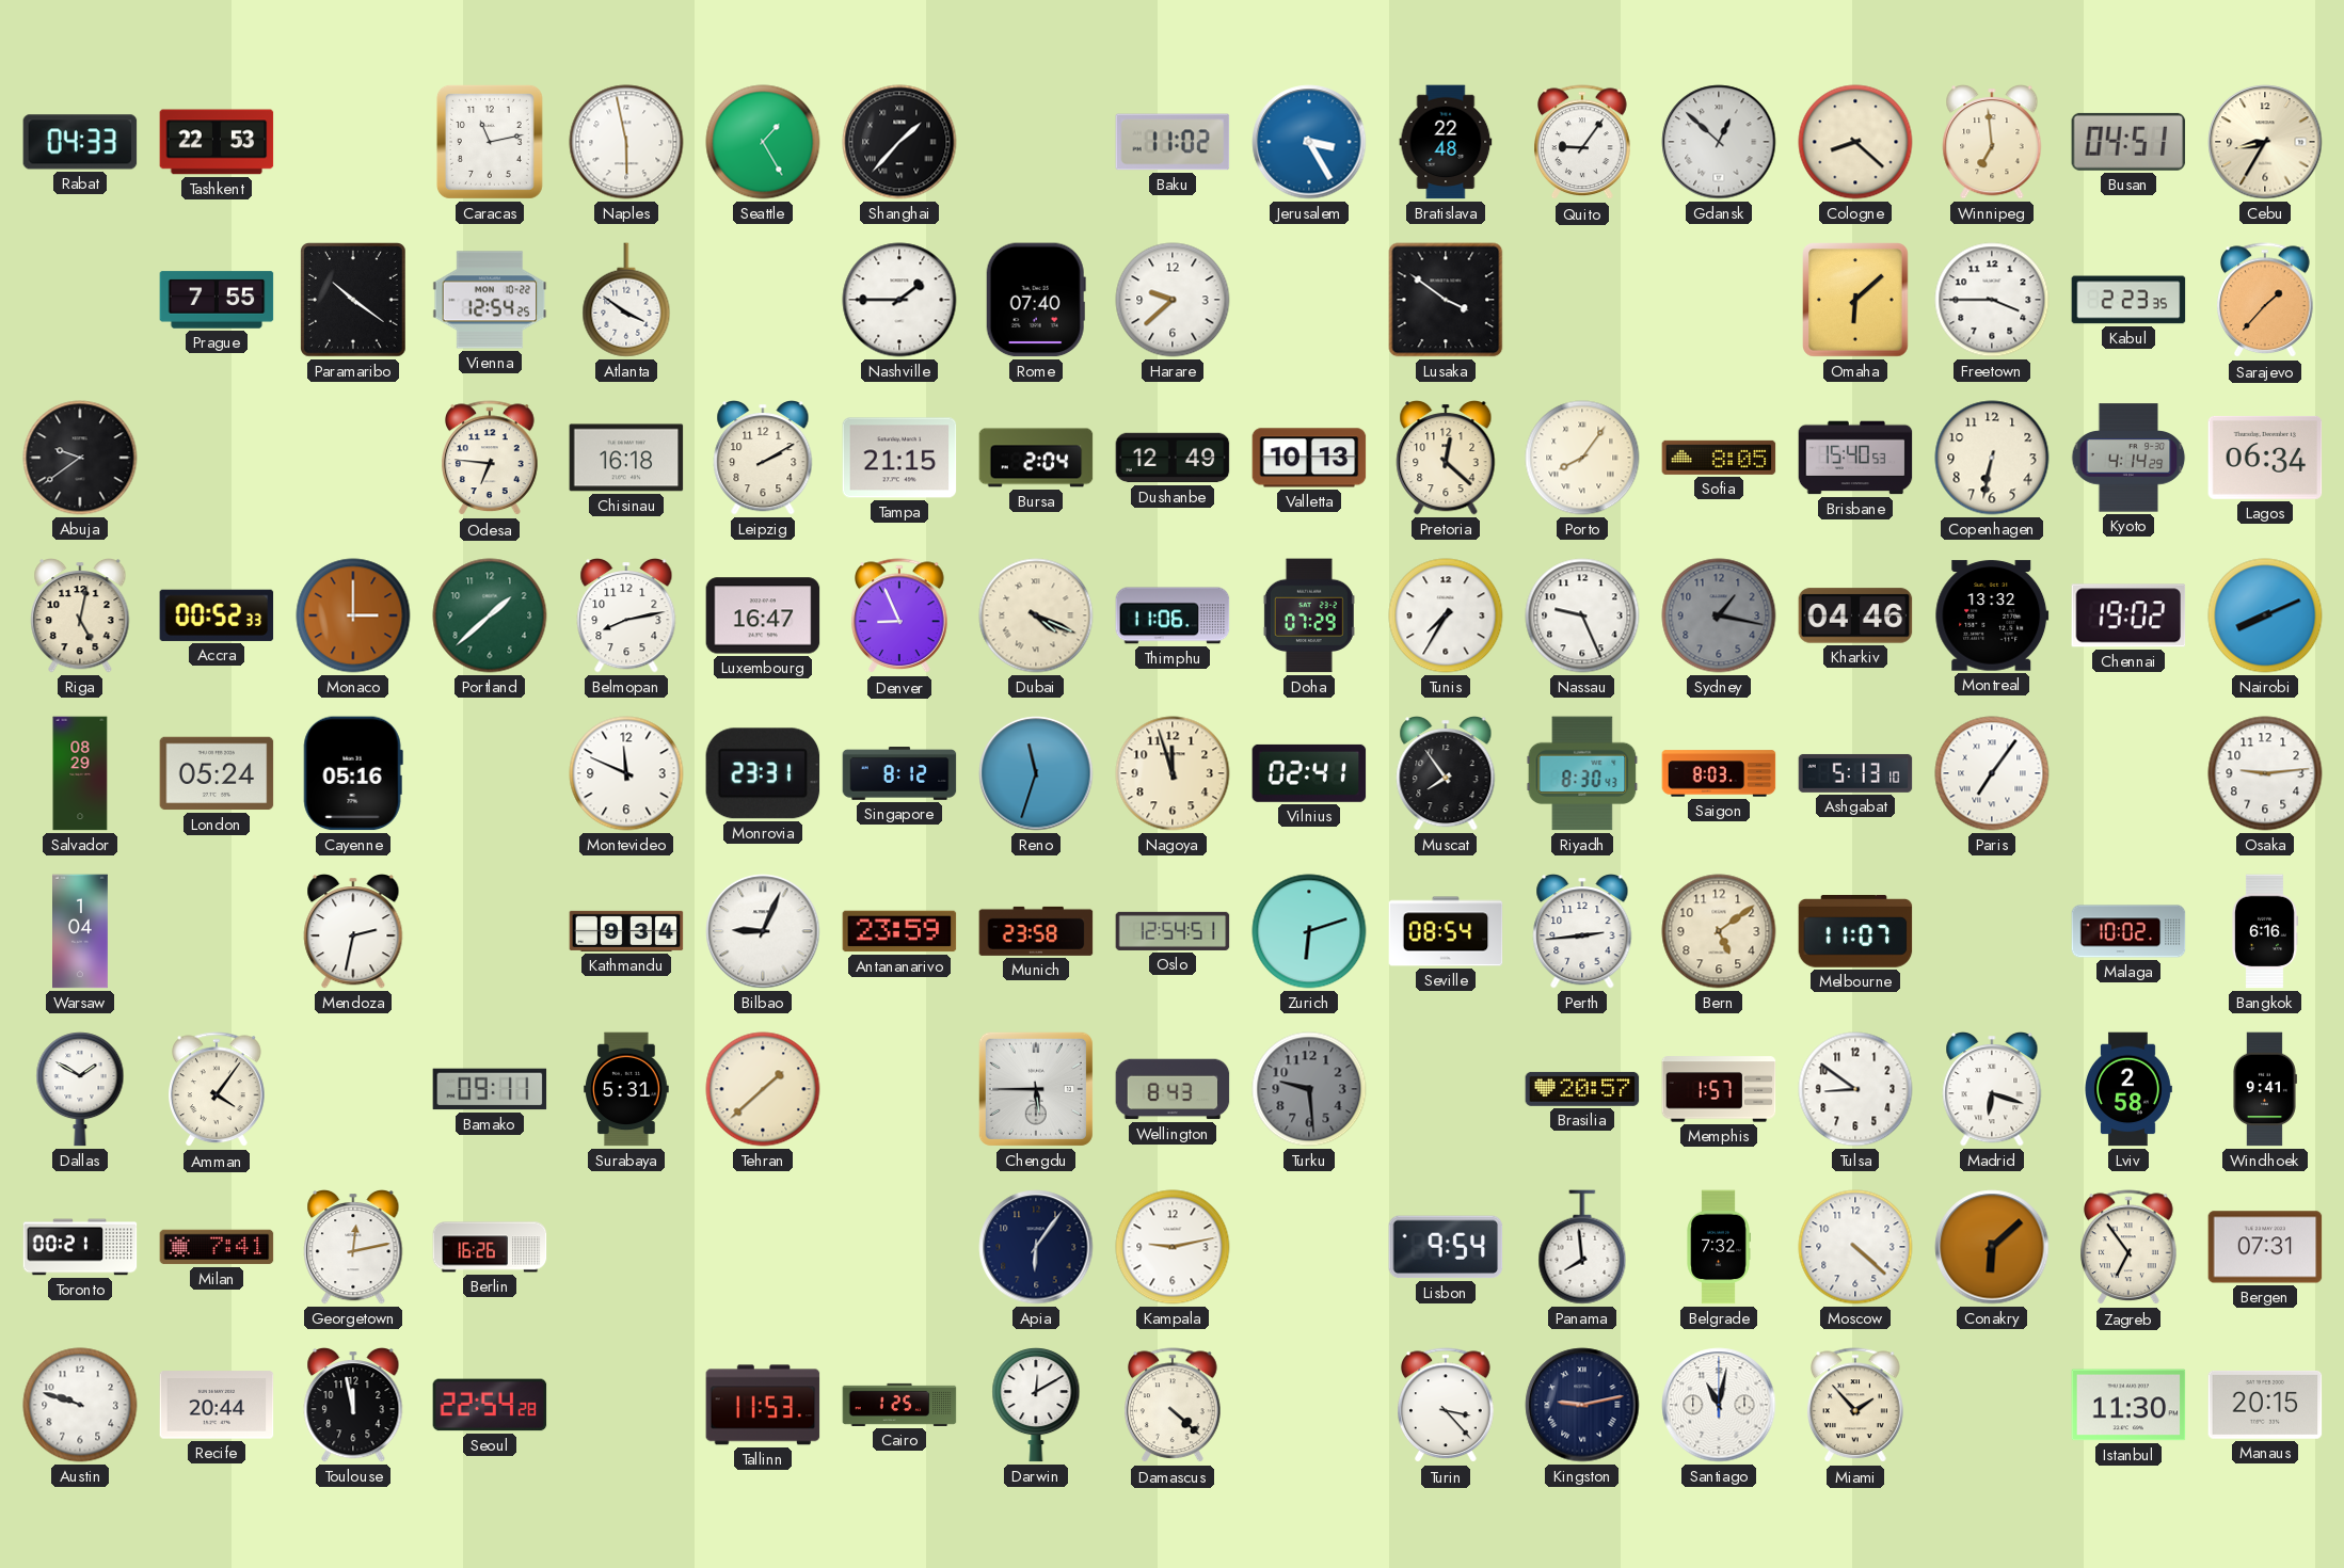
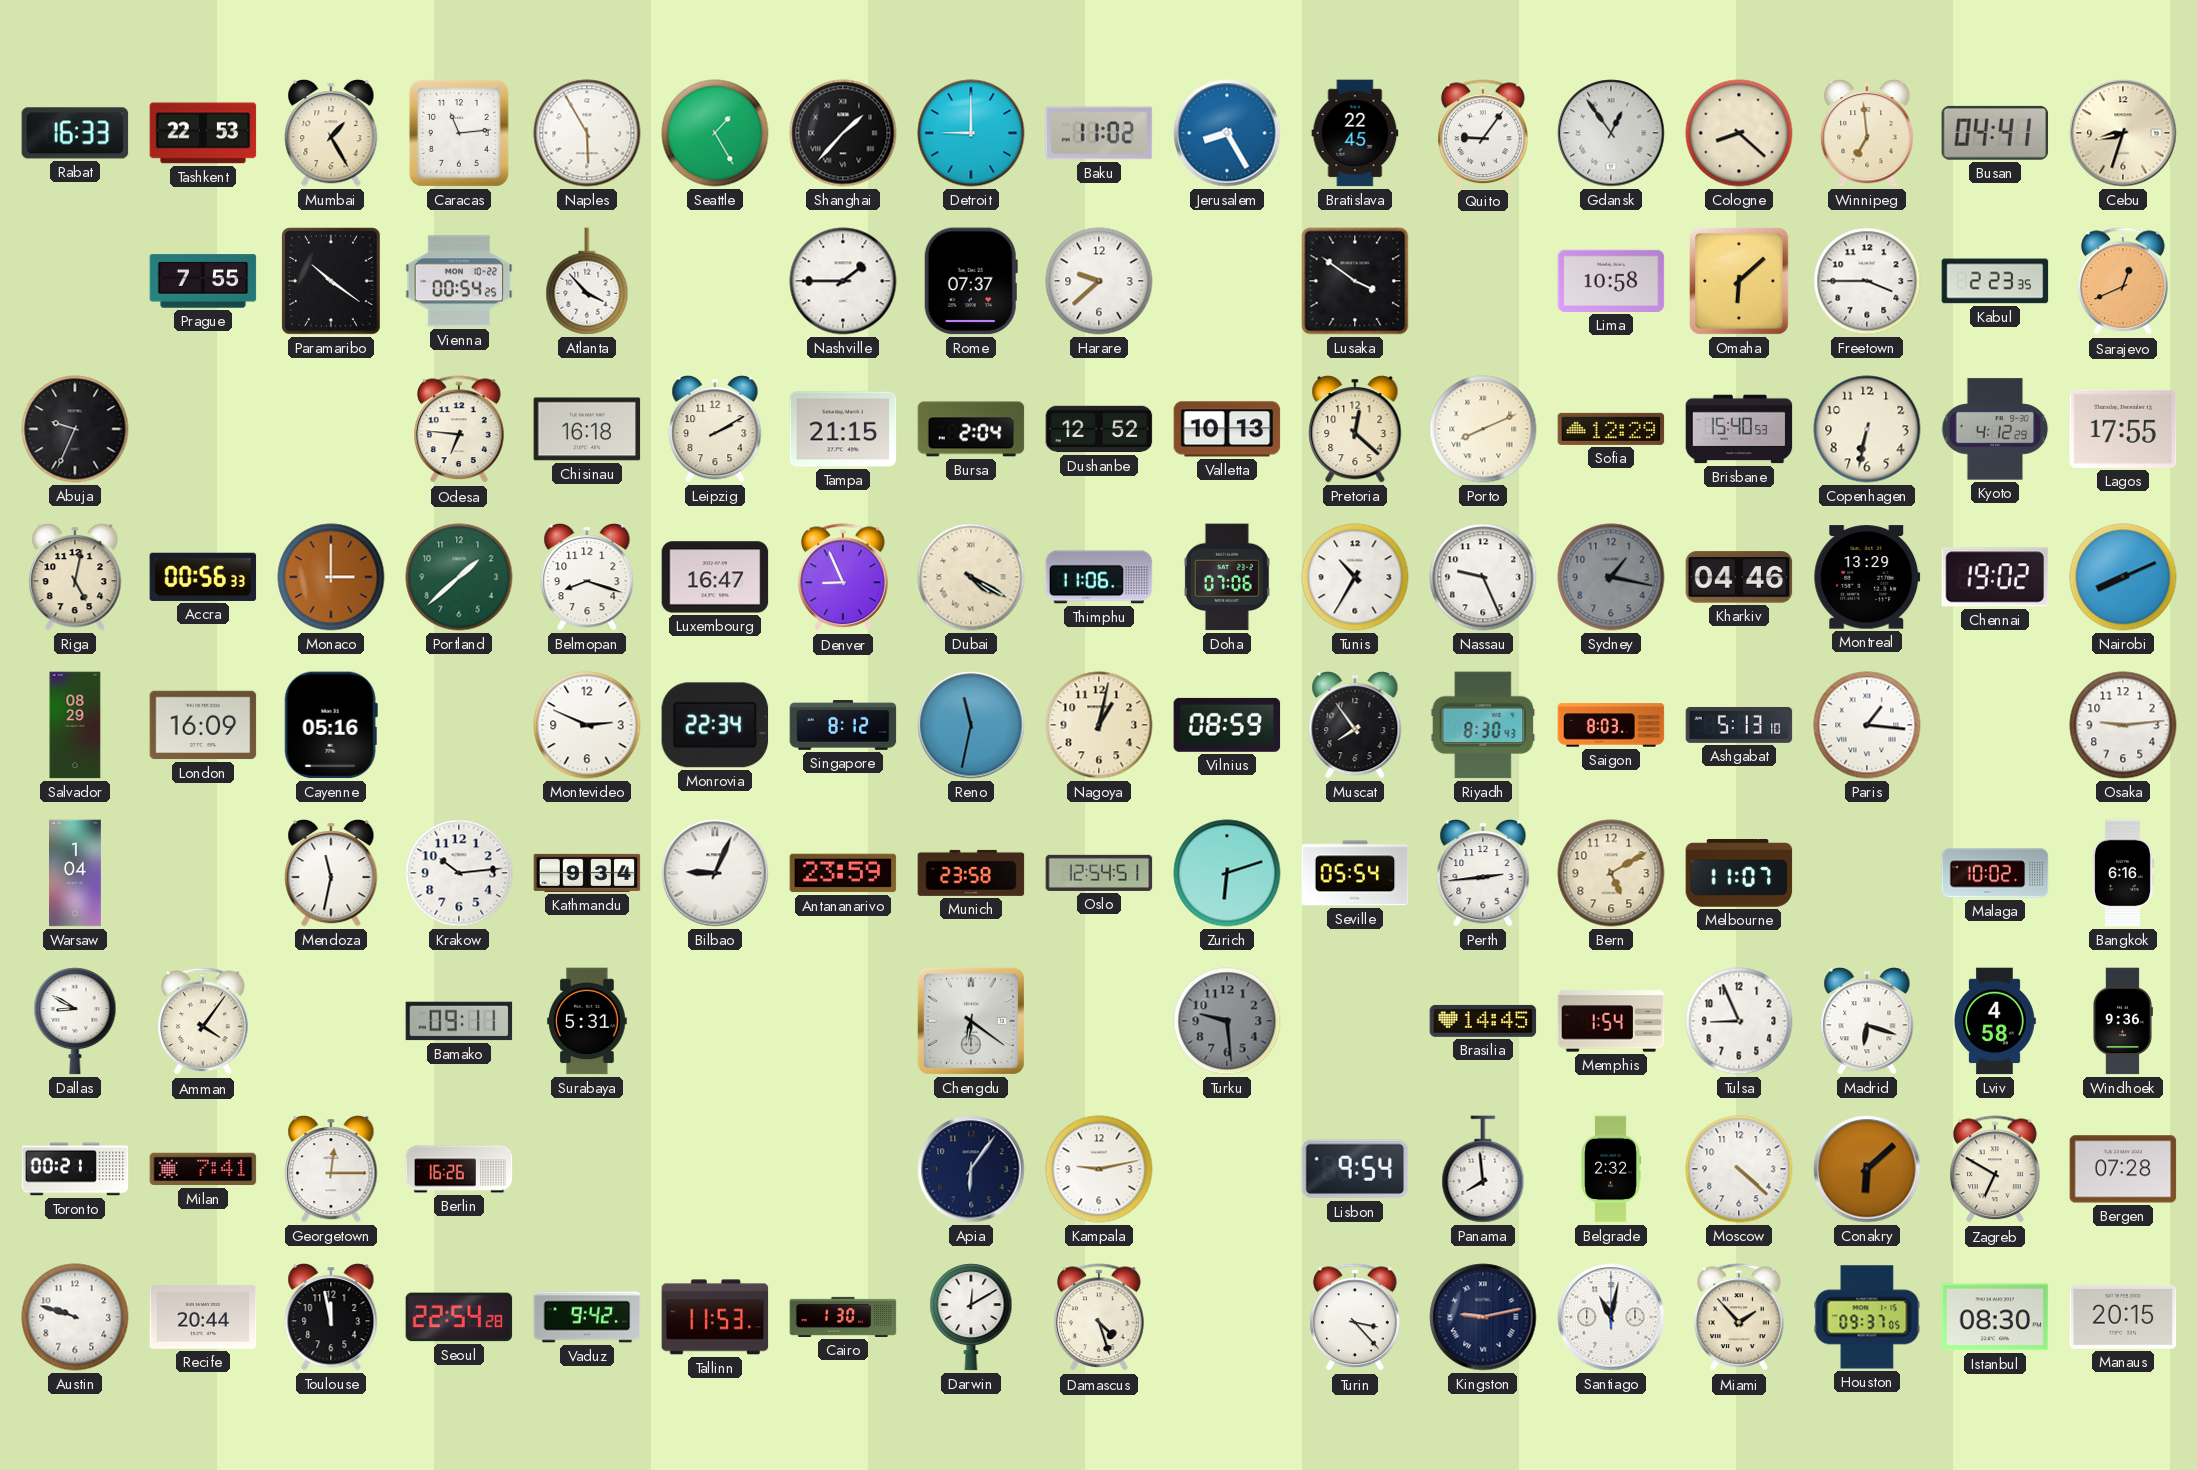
Rabat: 04:33 -> 16:33
Mumbai: none -> 1:25
Caracas: 11:13 -> 11:14
Naples: 5:58 -> 5:55
Detroit: none -> 9:00
Jerusalem: 3:25 -> 8:25
Bratislava: 22:48 -> 22:45
Gdansk: 12:52 -> 12:54
Busan: 04:51 -> 04:41
Cebu: 8:35 -> 8:33
Vienna: 12:54 -> 00:54
Atlanta: 3:51 -> 3:53
Rome: 07:40 -> 07:37
Lima: none -> 10:58
Sarajevo: 1:37 -> 12:41
Abuja: 9:39 -> 9:34
Dushanbe: 12:49 -> 12:52
Porto: 8:06 -> 8:11
Sofia: 8:05 -> 12:29
Kyoto: 4:14 -> 4:12
Lagos: 06:34 -> 17:55
Accra: 00:52 -> 00:56
Belmopan: 8:13 -> 8:18
Dubai: 4:19 -> 4:20
Doha: 07:29 -> 07:06
Tunis: 7:35 -> 10:35
Montreal: 13:32 -> 13:29
London: 05:24 -> 16:09
Montevideo: 11:49 -> 2:49
Monrovia: 23:31 -> 22:34
Reno: 11:33 -> 11:32
Nagoya: 11:57 -> 1:02
Vilnius: 02:41 -> 08:59
Paris: 7:06 -> 1:16
Mendoza: 2:32 -> 11:32
Krakow: none -> 10:14
Seville: 08:54 -> 05:54
Bern: 5:09 -> 5:10
Dallas: 1:50 -> 8:50
Tehran: 1:38 -> none
Chengdu: 5:45 -> 6:21
Wellington: 8:43 -> none
Brasilia: 20:57 -> 14:45
Memphis: 1:57 -> 1:54
Tulsa: 8:51 -> 8:56
Lviv: 2:58 -> 4:58
Windhoek: 9:41 -> 9:36
Georgetown: 12:13 -> 12:15
Belgrade: 7:32 -> 2:32
Zagreb: 6:54 -> 6:50
Bergen: 07:31 -> 07:28
Vaduz: none -> 9:42
Cairo: 1:25 -> 1:30
Damascus: 4:22 -> 4:27
Houston: none -> 09:37
Istanbul: 11:30 -> 08:30
